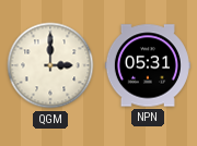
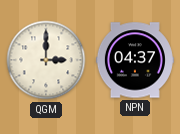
NPN: 05:31 -> 04:37
